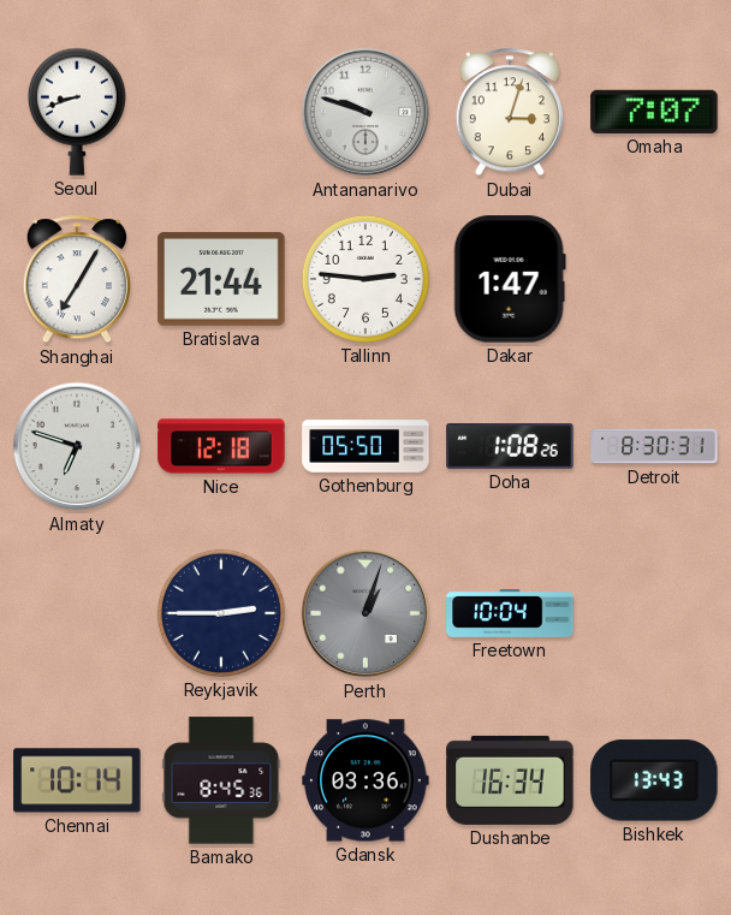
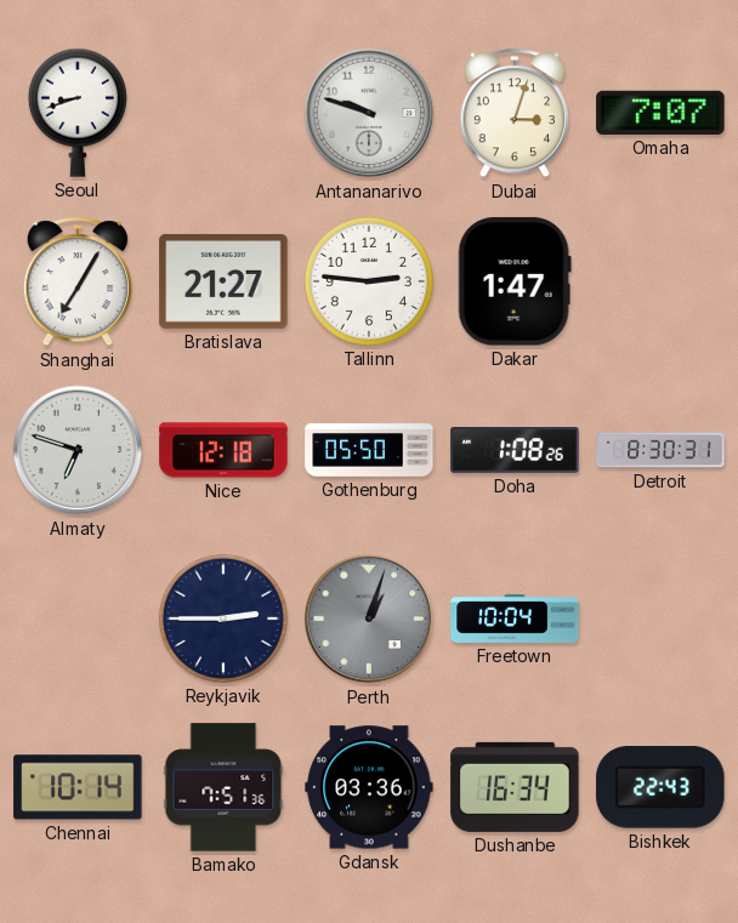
Bratislava: 21:44 -> 21:27
Bamako: 8:45 -> 7:51
Bishkek: 13:43 -> 22:43
